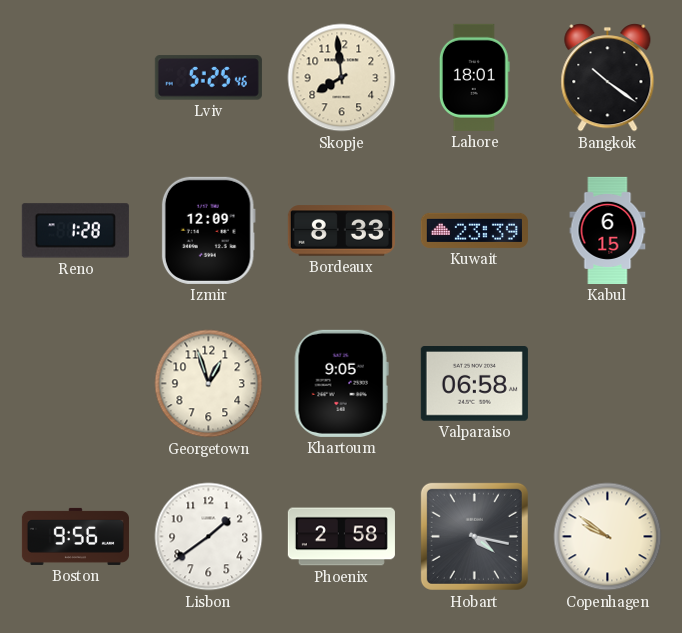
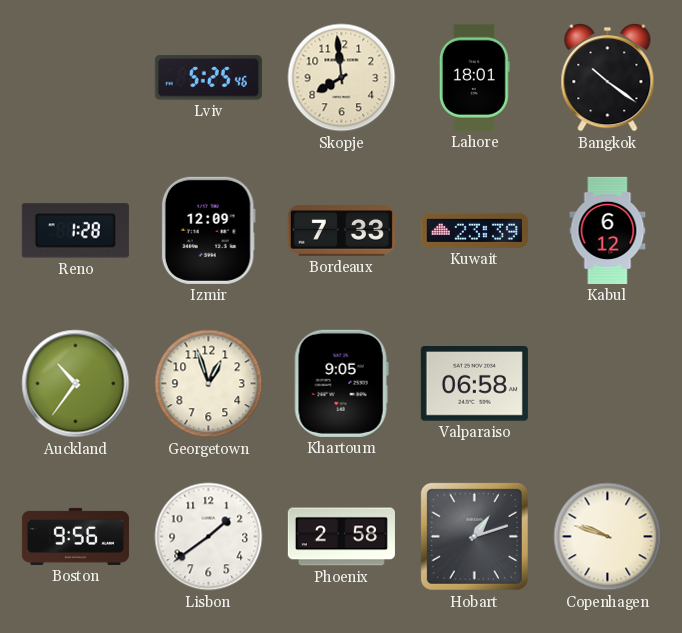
Bordeaux: 8:33 -> 7:33
Kabul: 6:15 -> 6:12
Auckland: none -> 10:36
Hobart: 4:17 -> 1:12
Copenhagen: 9:51 -> 9:48
